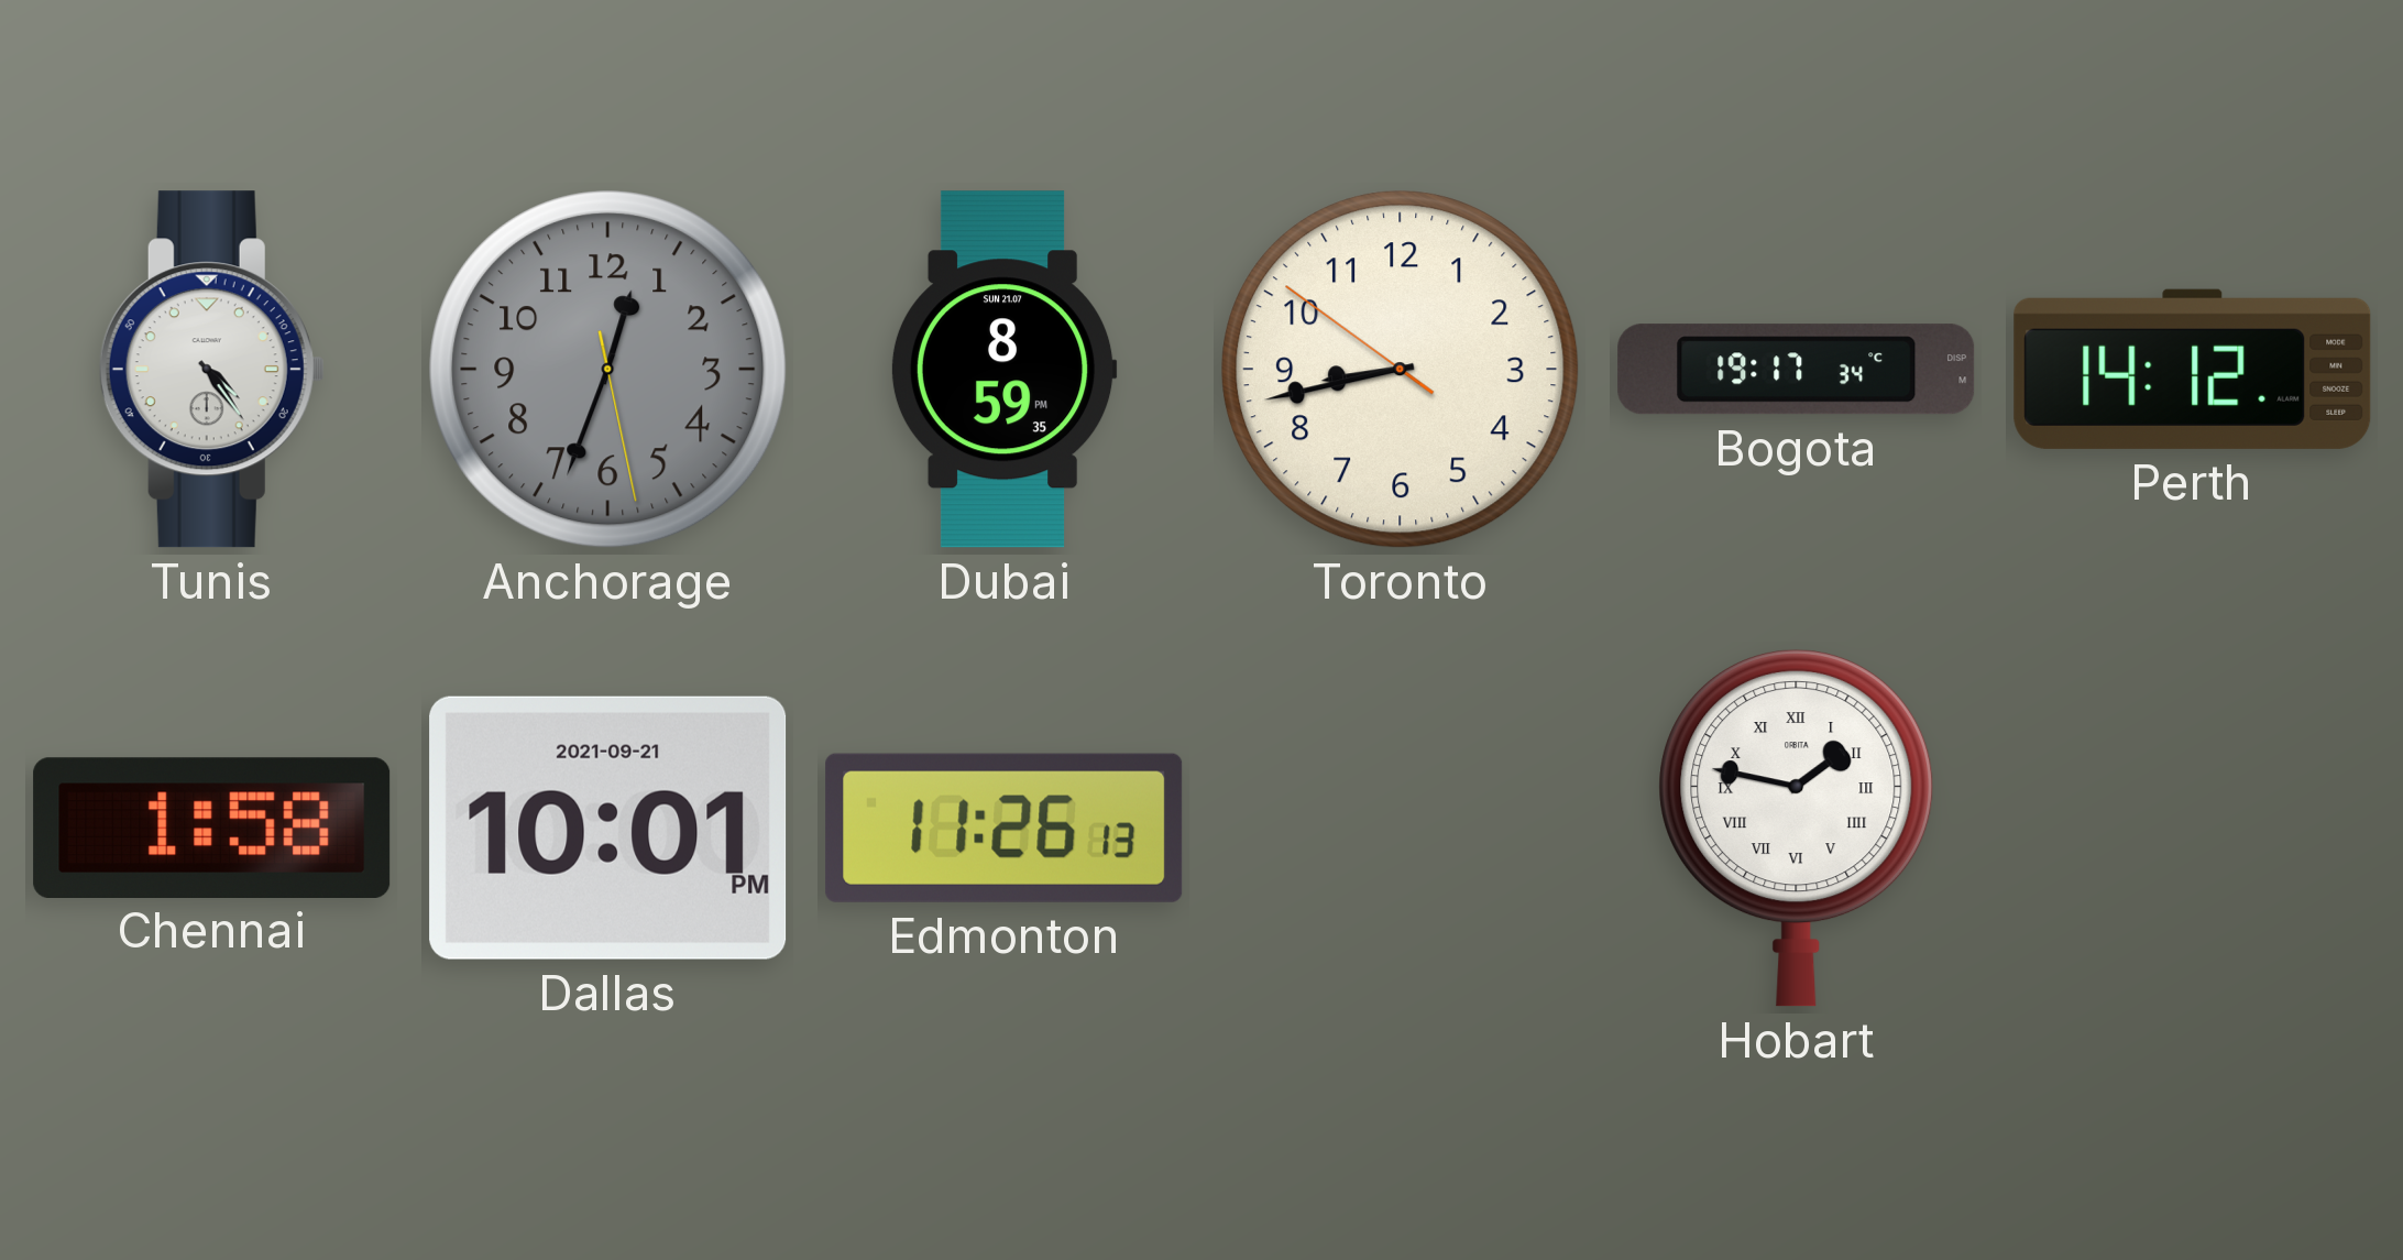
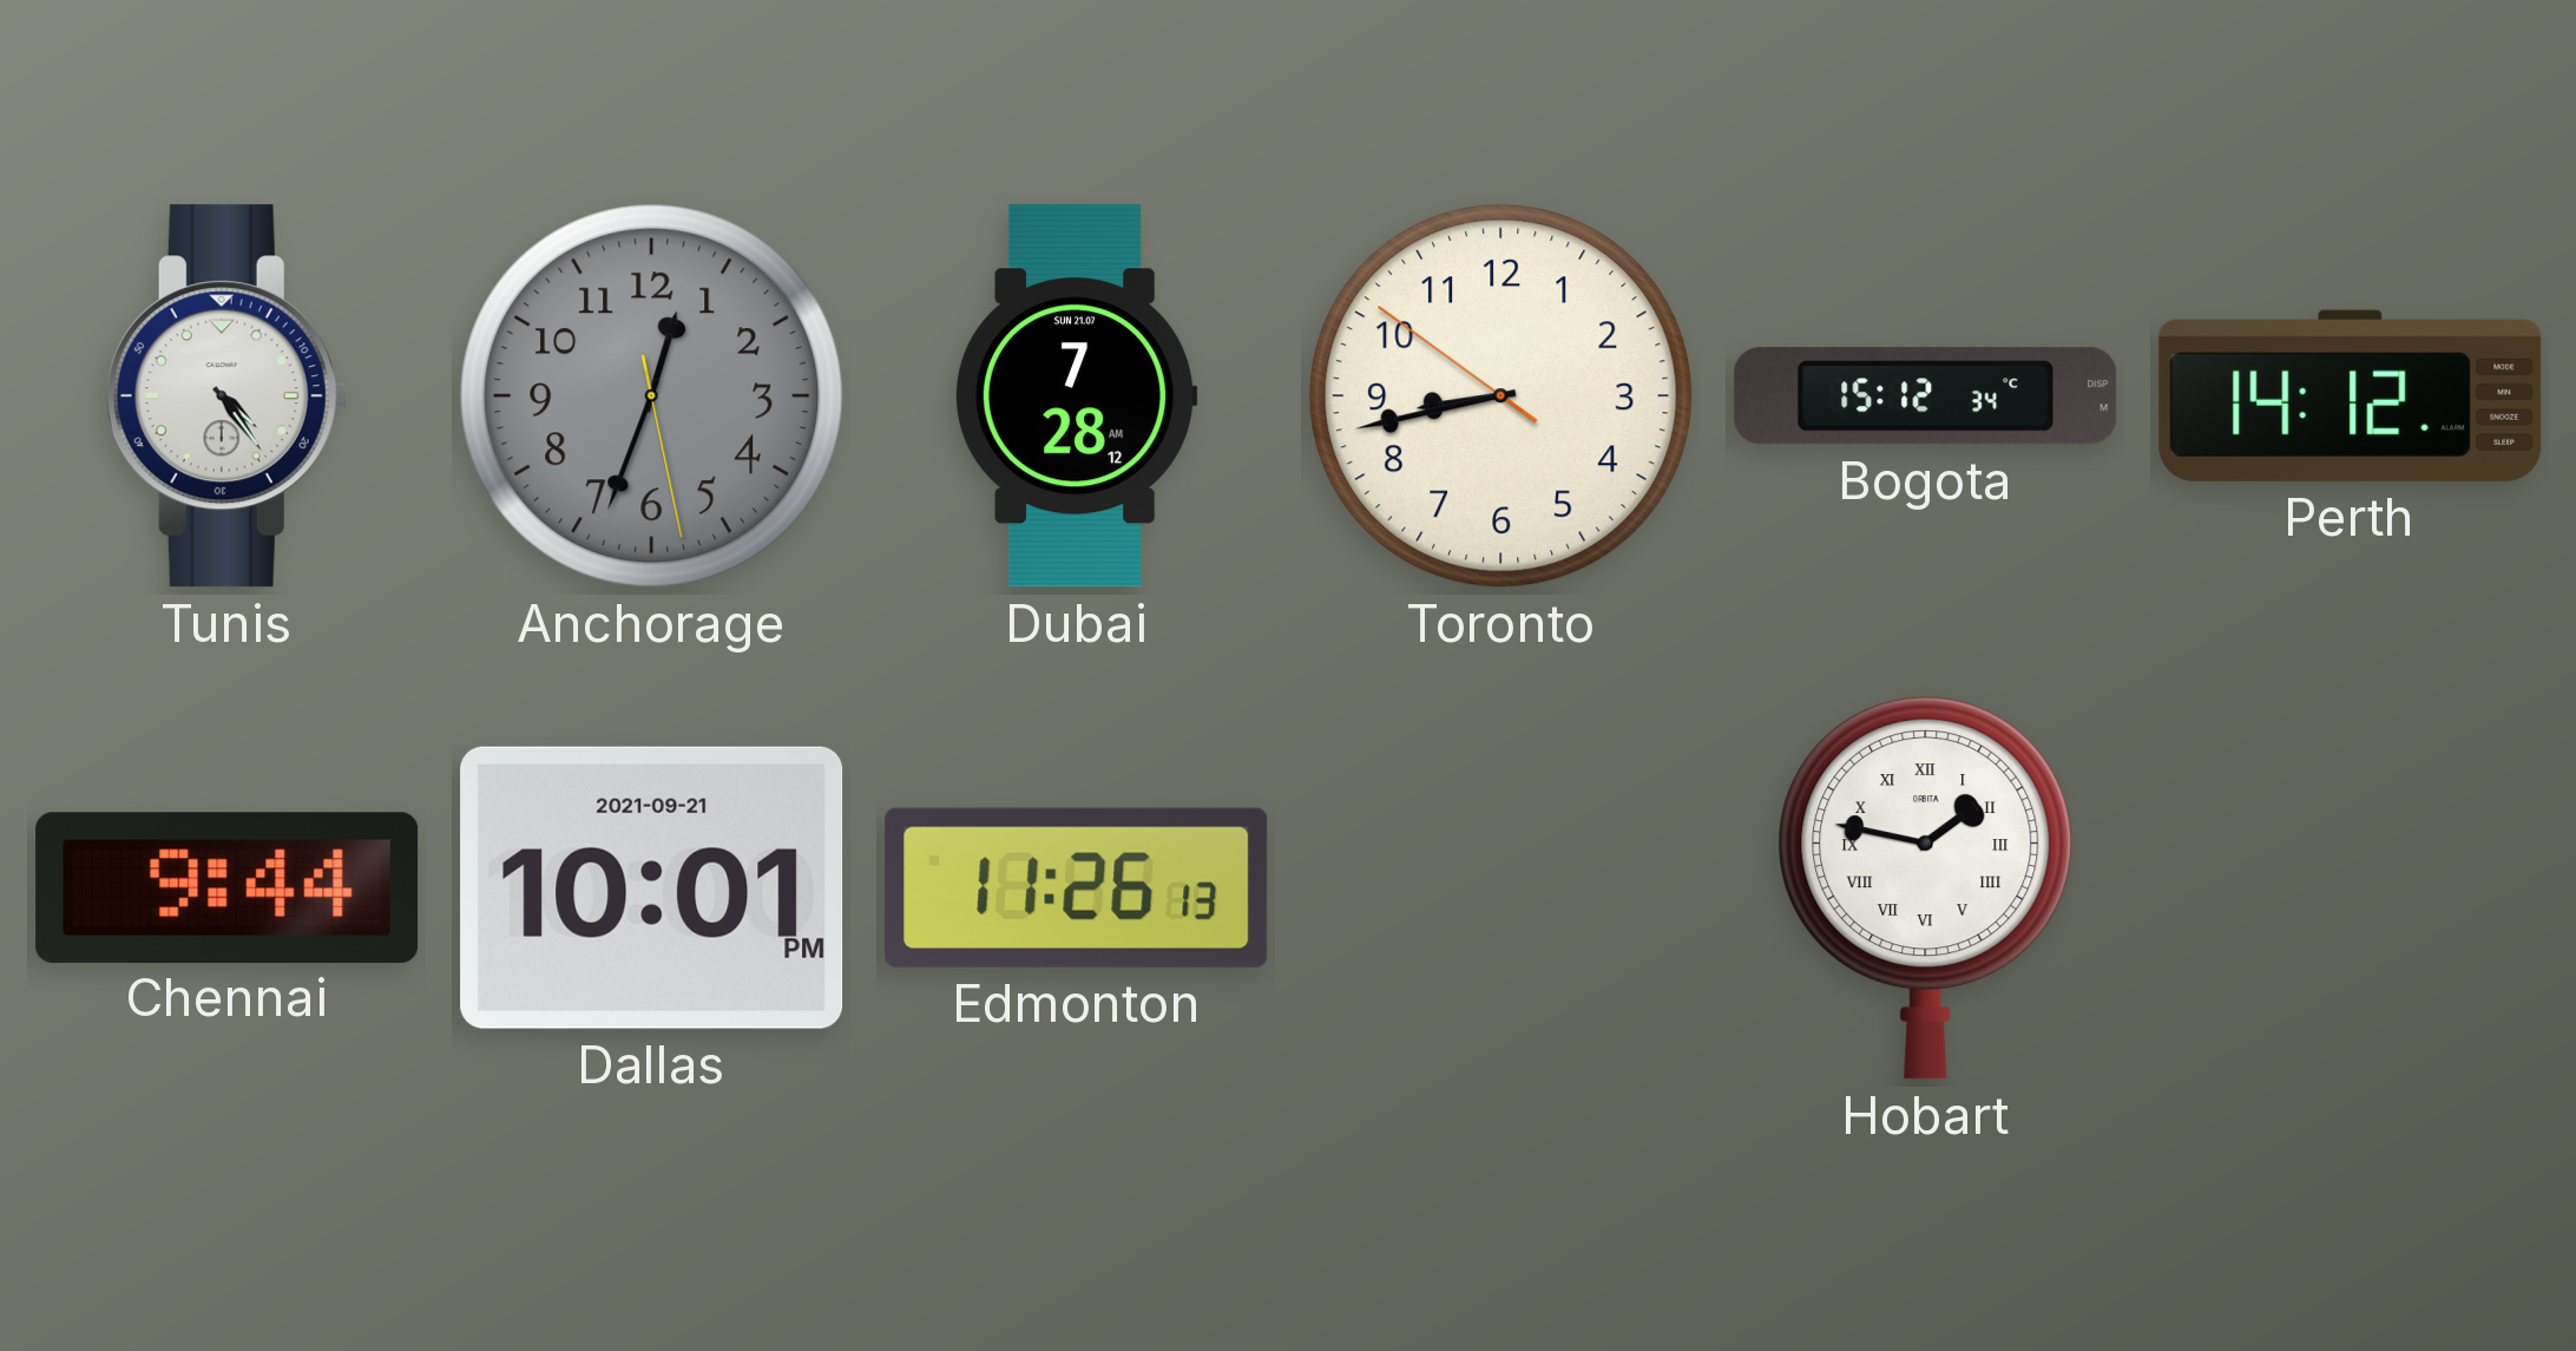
Dubai: 8:59 -> 7:28
Bogota: 19:17 -> 15:12
Chennai: 1:58 -> 9:44
